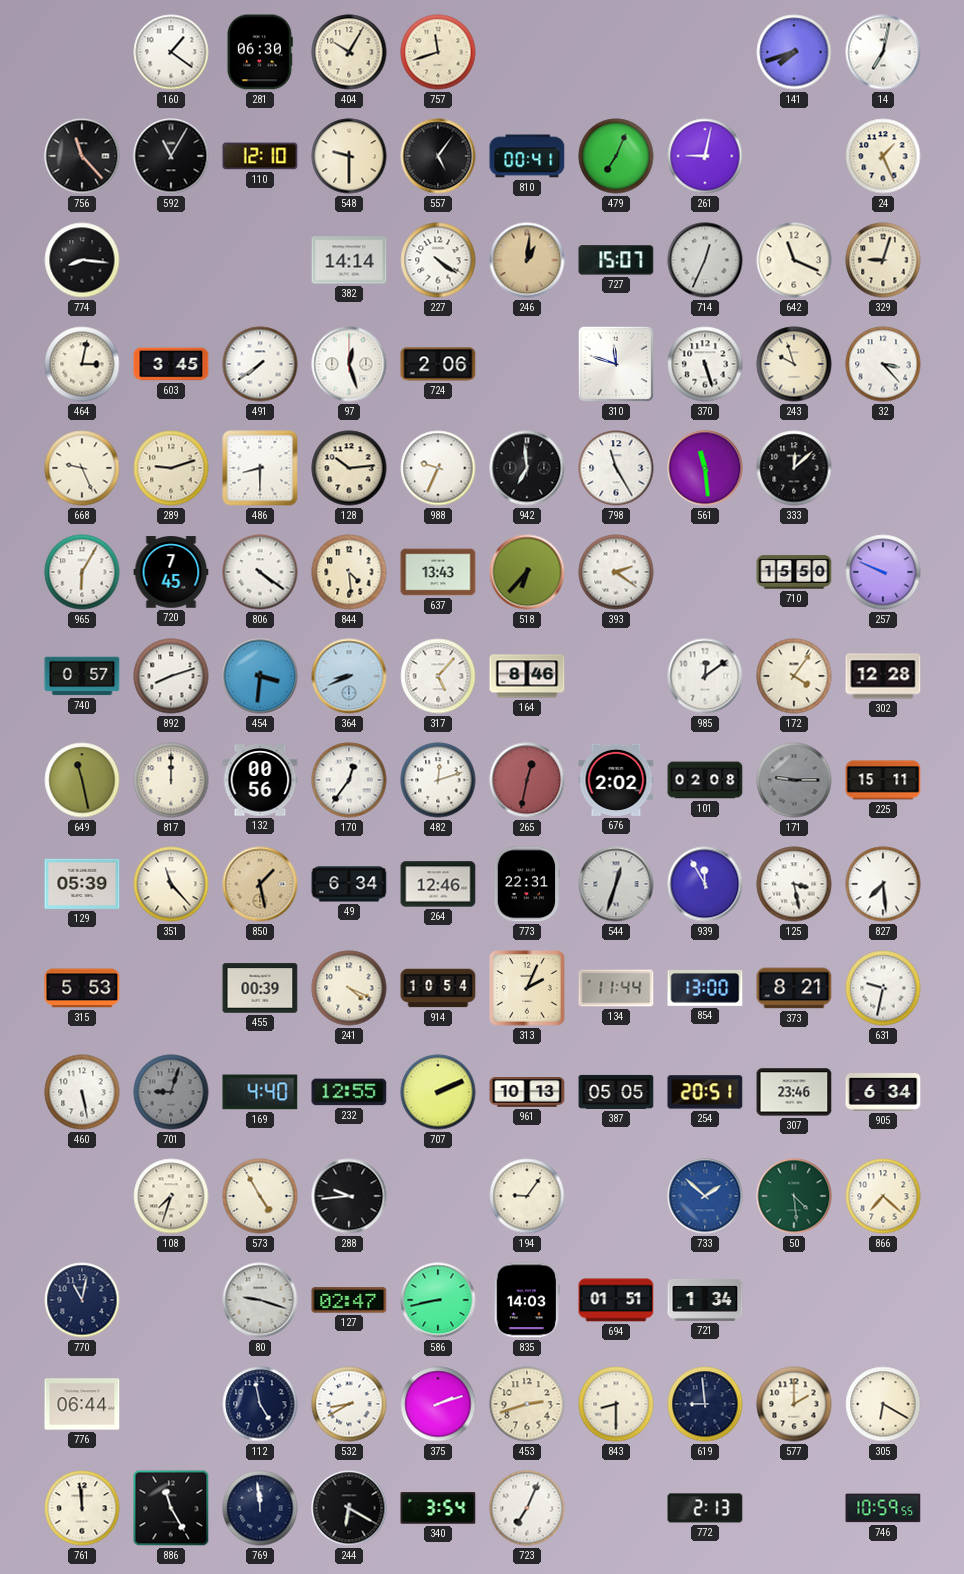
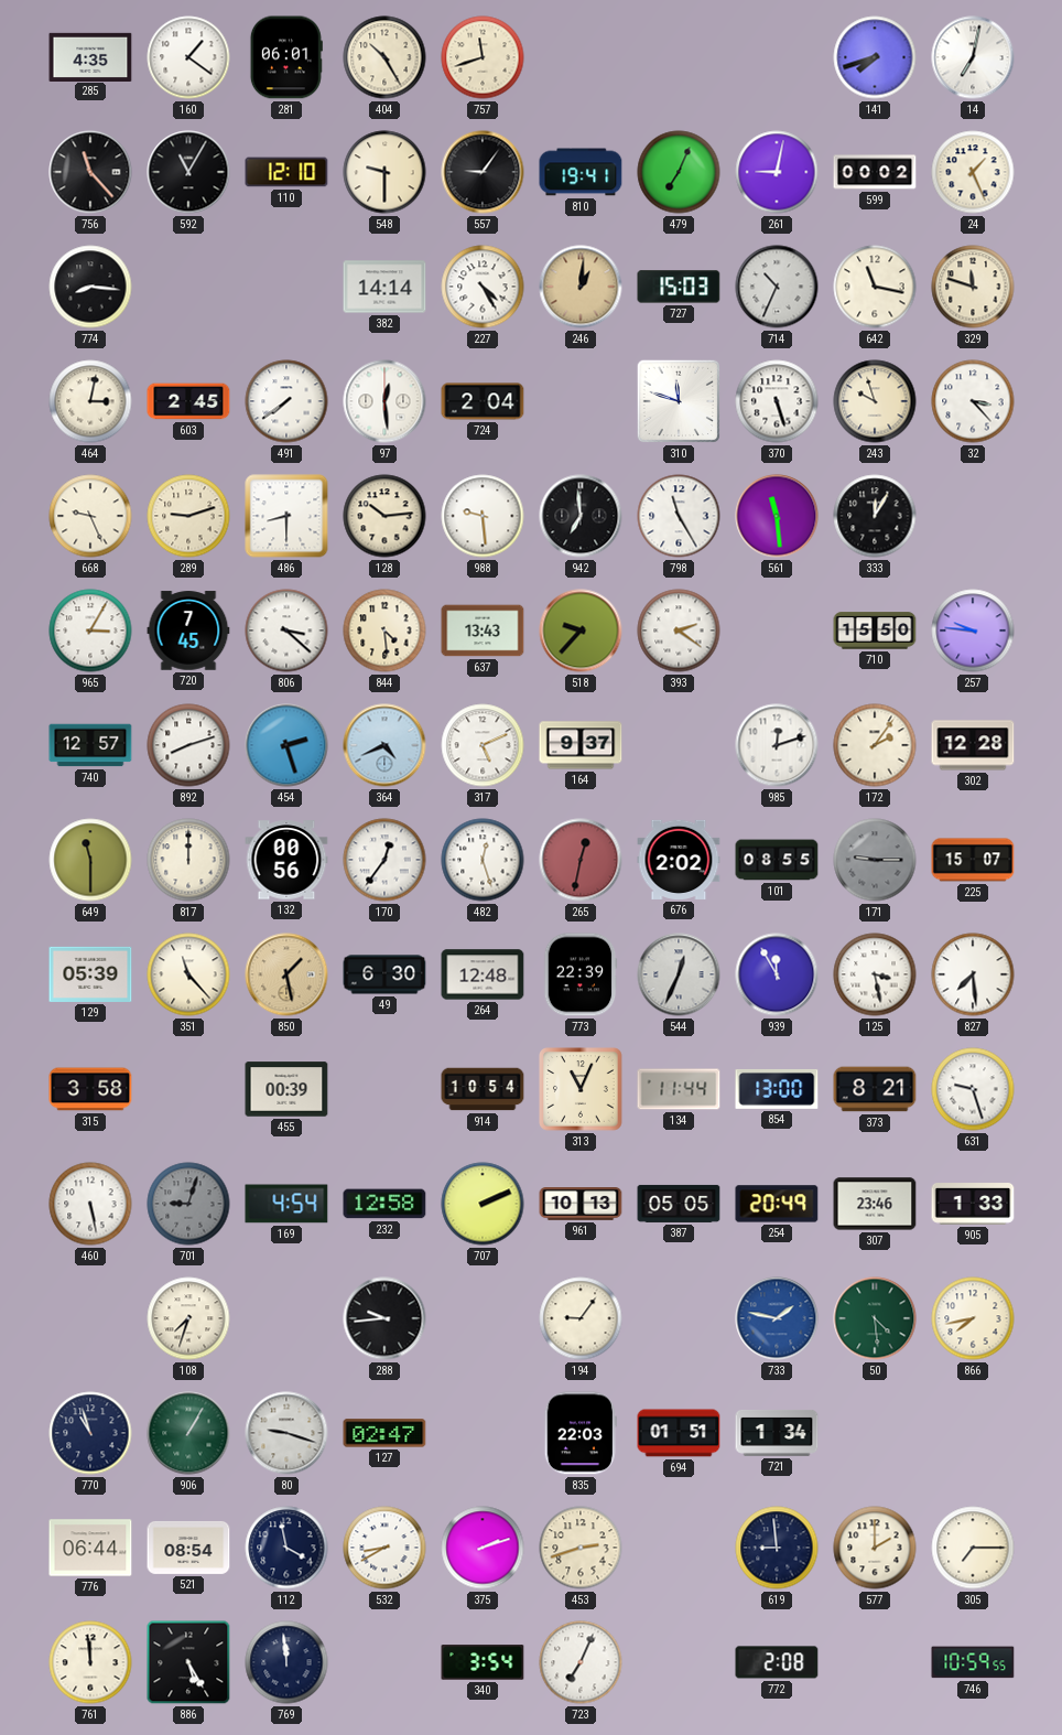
285: none -> 4:35
281: 06:30 -> 06:01
404: 10:05 -> 10:25
557: 5:06 -> 9:06
810: 00:41 -> 19:41
599: none -> 00:02
227: 4:21 -> 4:25
727: 15:07 -> 15:03
714: 12:34 -> 10:34
642: 11:19 -> 11:17
329: 9:03 -> 11:48
603: 3:45 -> 2:45
97: 12:27 -> 12:29
724: 2:06 -> 2:04
988: 9:34 -> 9:29
333: 12:08 -> 12:05
965: 6:05 -> 3:05
806: 4:21 -> 3:22
518: 6:37 -> 9:37
257: 9:49 -> 9:46
740: 0:57 -> 12:57
454: 3:31 -> 2:27
364: 8:41 -> 4:41
317: 5:07 -> 5:11
164: 8:46 -> 9:37
985: 12:09 -> 12:12
172: 4:06 -> 2:06
649: 11:28 -> 11:30
482: 12:12 -> 12:27
101: 02:08 -> 08:55
225: 15:11 -> 15:07
49: 6:34 -> 6:30
264: 12:46 -> 12:48
773: 22:31 -> 22:39
544: 12:33 -> 12:34
315: 5:53 -> 3:58
241: 4:19 -> none
313: 2:04 -> 11:04
631: 9:32 -> 9:27
169: 4:40 -> 4:54
232: 12:55 -> 12:58
254: 20:51 -> 20:49
905: 6:34 -> 1:33
573: 4:55 -> none
733: 1:52 -> 1:47
866: 7:22 -> 7:43
770: 11:02 -> 10:57
906: none -> 1:05
586: 8:43 -> none
835: 14:03 -> 22:03
521: none -> 08:54
112: 4:58 -> 3:58
843: 8:30 -> none
305: 6:20 -> 7:15
886: 11:25 -> 5:25
244: 6:20 -> none
772: 2:13 -> 2:08
